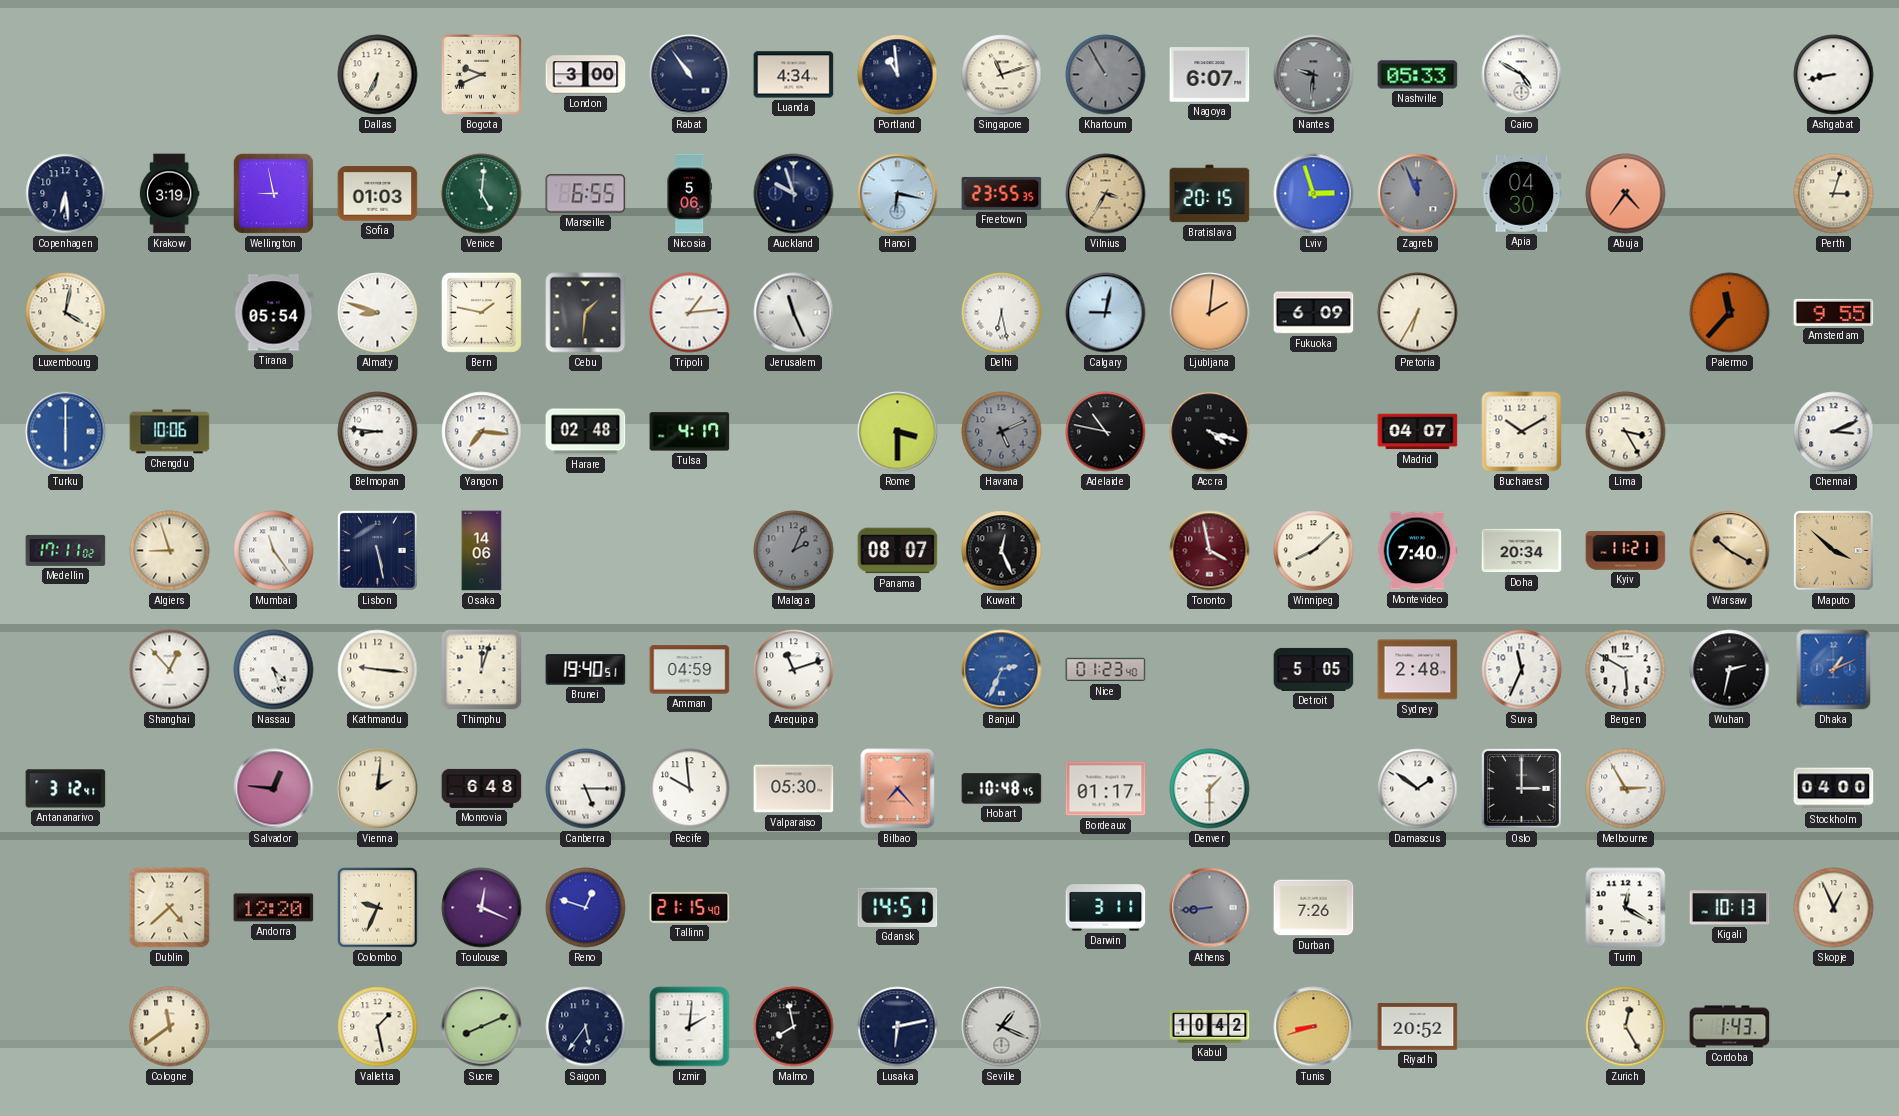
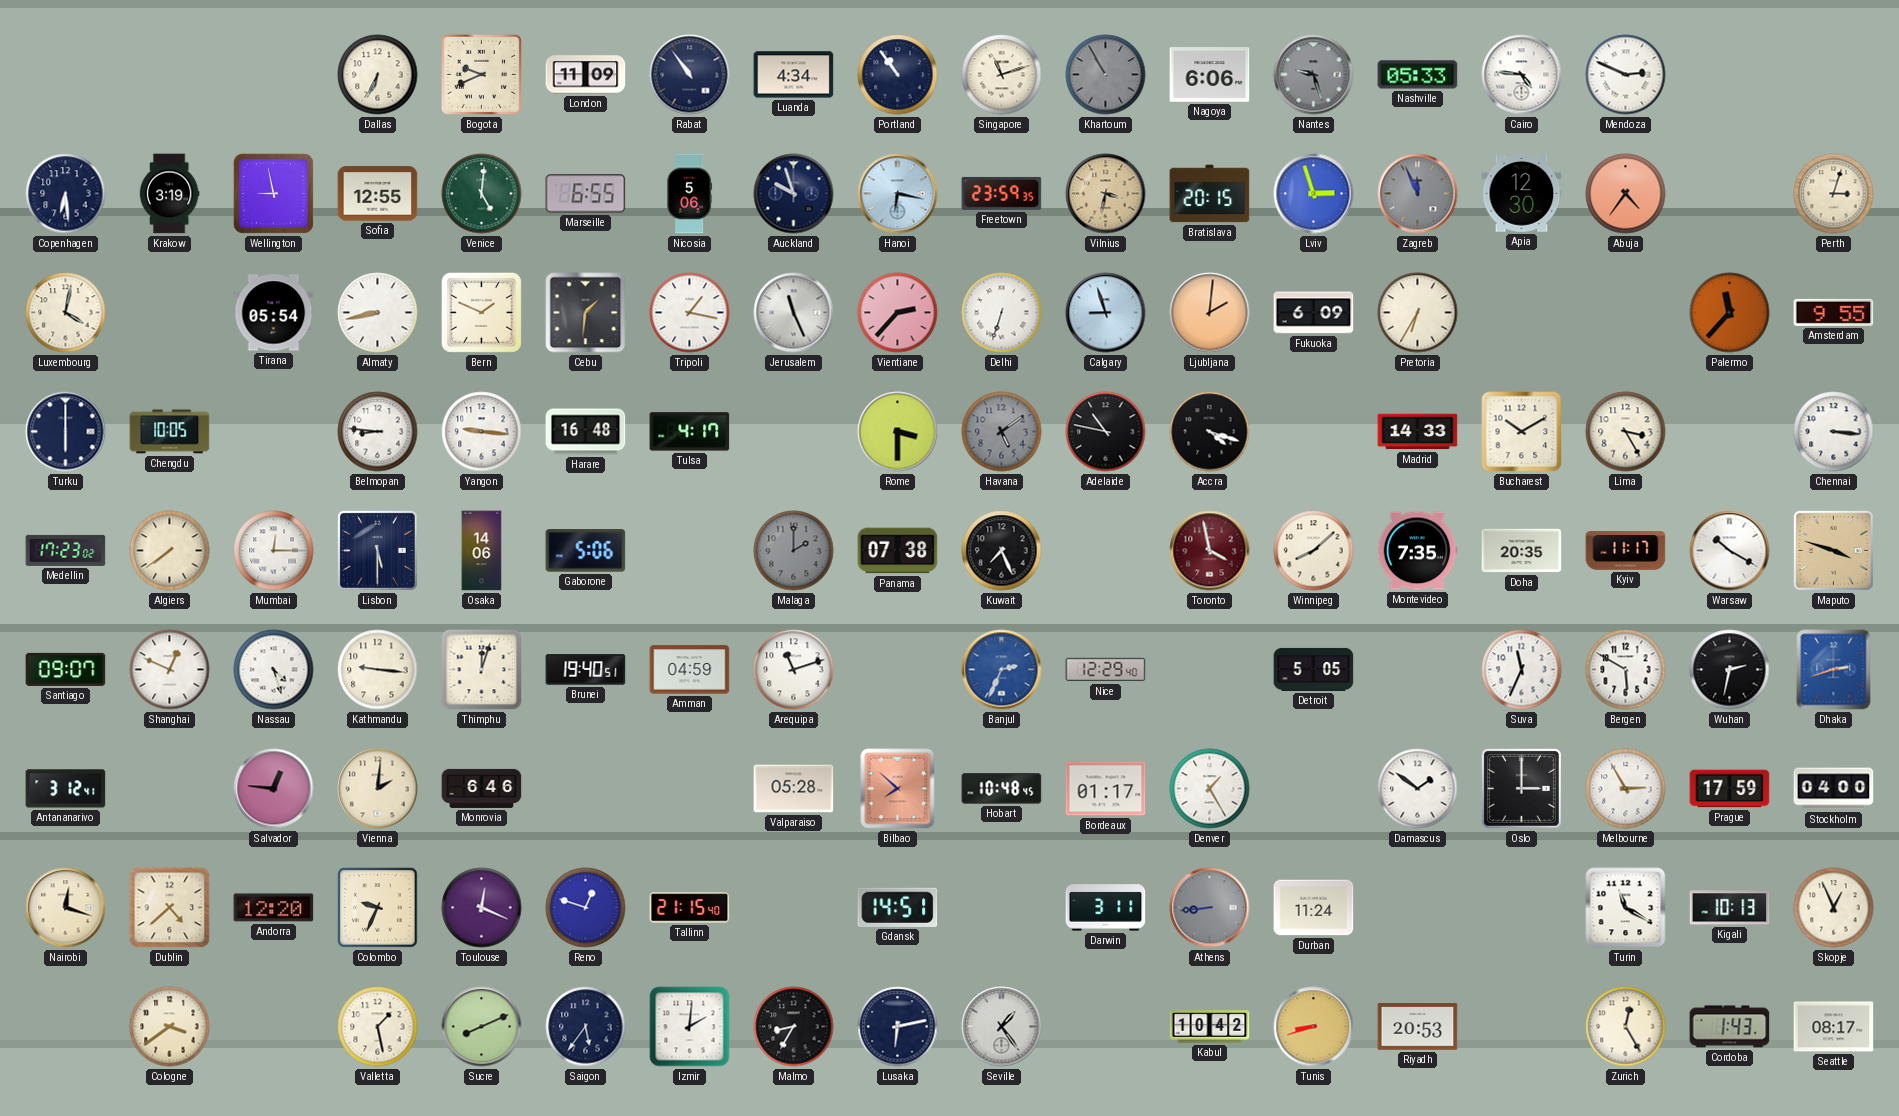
London: 3:00 -> 11:09
Portland: 10:59 -> 10:54
Nagoya: 6:07 -> 6:06
Nantes: 9:31 -> 9:27
Cairo: 4:50 -> 4:46
Mendoza: none -> 2:49
Ashgabat: 8:43 -> none
Sofia: 01:03 -> 12:55
Freetown: 23:55 -> 23:59
Vilnius: 3:35 -> 3:32
Apia: 04:30 -> 12:30
Almaty: 8:48 -> 8:43
Bern: 1:47 -> 1:49
Tripoli: 1:14 -> 1:17
Vientiane: none -> 2:37
Delhi: 6:28 -> 6:33
Calgary: 9:02 -> 8:57
Turku dial: blue -> navy
Chengdu: 10:06 -> 10:05
Yangon: 7:16 -> 9:16
Harare: 02:48 -> 16:48
Havana: 5:11 -> 5:09
Madrid: 04:07 -> 14:33
Chennai: 3:11 -> 3:16
Medellin: 17:11 -> 17:23
Algiers: 8:57 -> 7:39
Mumbai: 11:24 -> 12:15
Lisbon: 5:28 -> 5:30
Gaborone: none -> 5:06
Malaga: 2:04 -> 2:00
Panama: 08:07 -> 07:38
Kuwait: 12:26 -> 7:26
Montevideo: 7:40 -> 7:35
Doha: 20:34 -> 20:35
Kyiv: 11:21 -> 11:17
Warsaw dial: champagne -> white
Maputo: 3:52 -> 3:48
Santiago: none -> 09:07
Shanghai: 12:53 -> 12:49
Nice: 01:23 -> 12:29
Sydney: 2:48 -> none
Dhaka: 1:11 -> 2:42
Monrovia: 6:48 -> 6:46
Canberra: 5:15 -> none
Recife: 9:59 -> none
Valparaiso: 05:30 -> 05:28
Bilbao: 7:23 -> 7:52
Denver: 1:30 -> 1:25
Prague: none -> 17:59
Nairobi: none -> 12:18
Durban: 7:26 -> 11:24
Turin: 12:20 -> 11:20
Cologne: 11:39 -> 3:39
Malmo: 7:58 -> 8:35
Seville: 1:19 -> 1:24
Riyadh: 20:52 -> 20:53
Seattle: none -> 08:17
